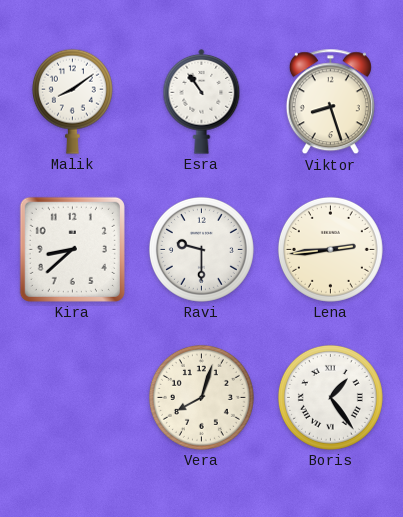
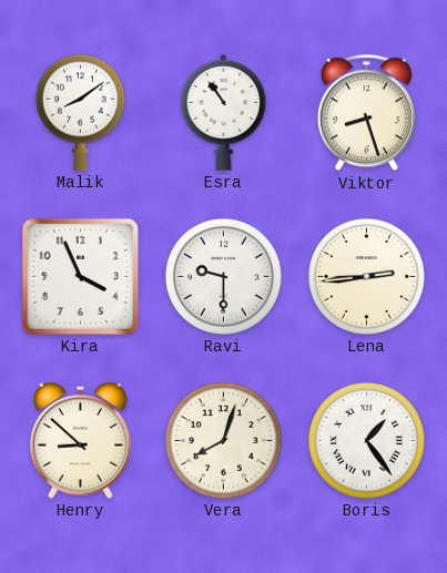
Kira: 8:38 -> 3:56
Henry: none -> 8:52
